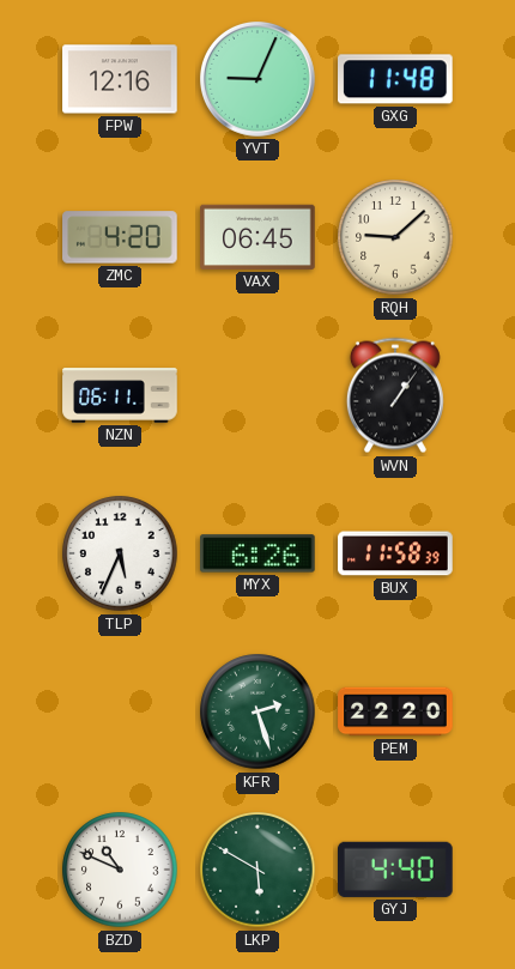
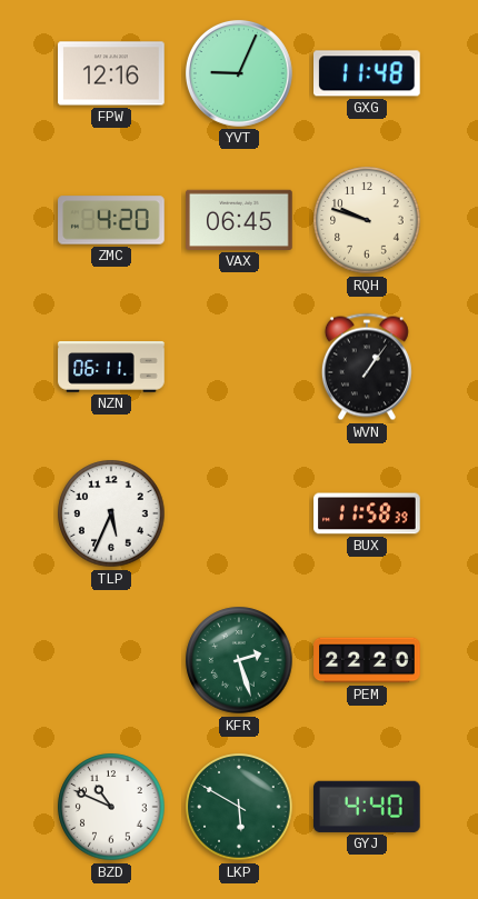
RQH: 9:08 -> 9:48
MYX: 6:26 -> none
